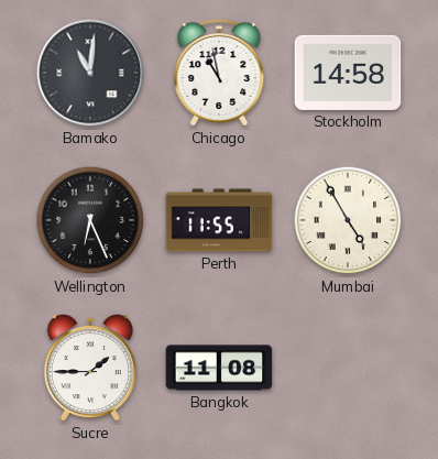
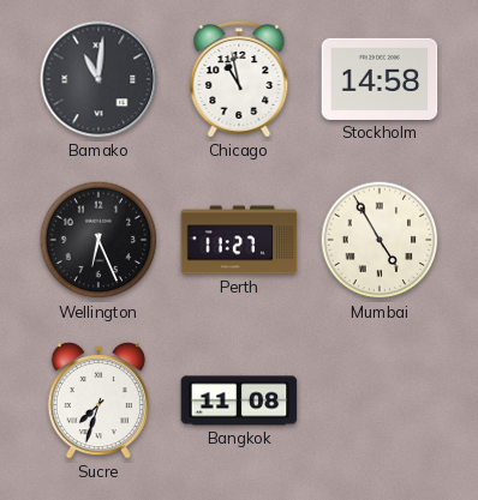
Perth: 11:55 -> 11:27
Sucre: 1:45 -> 7:33
